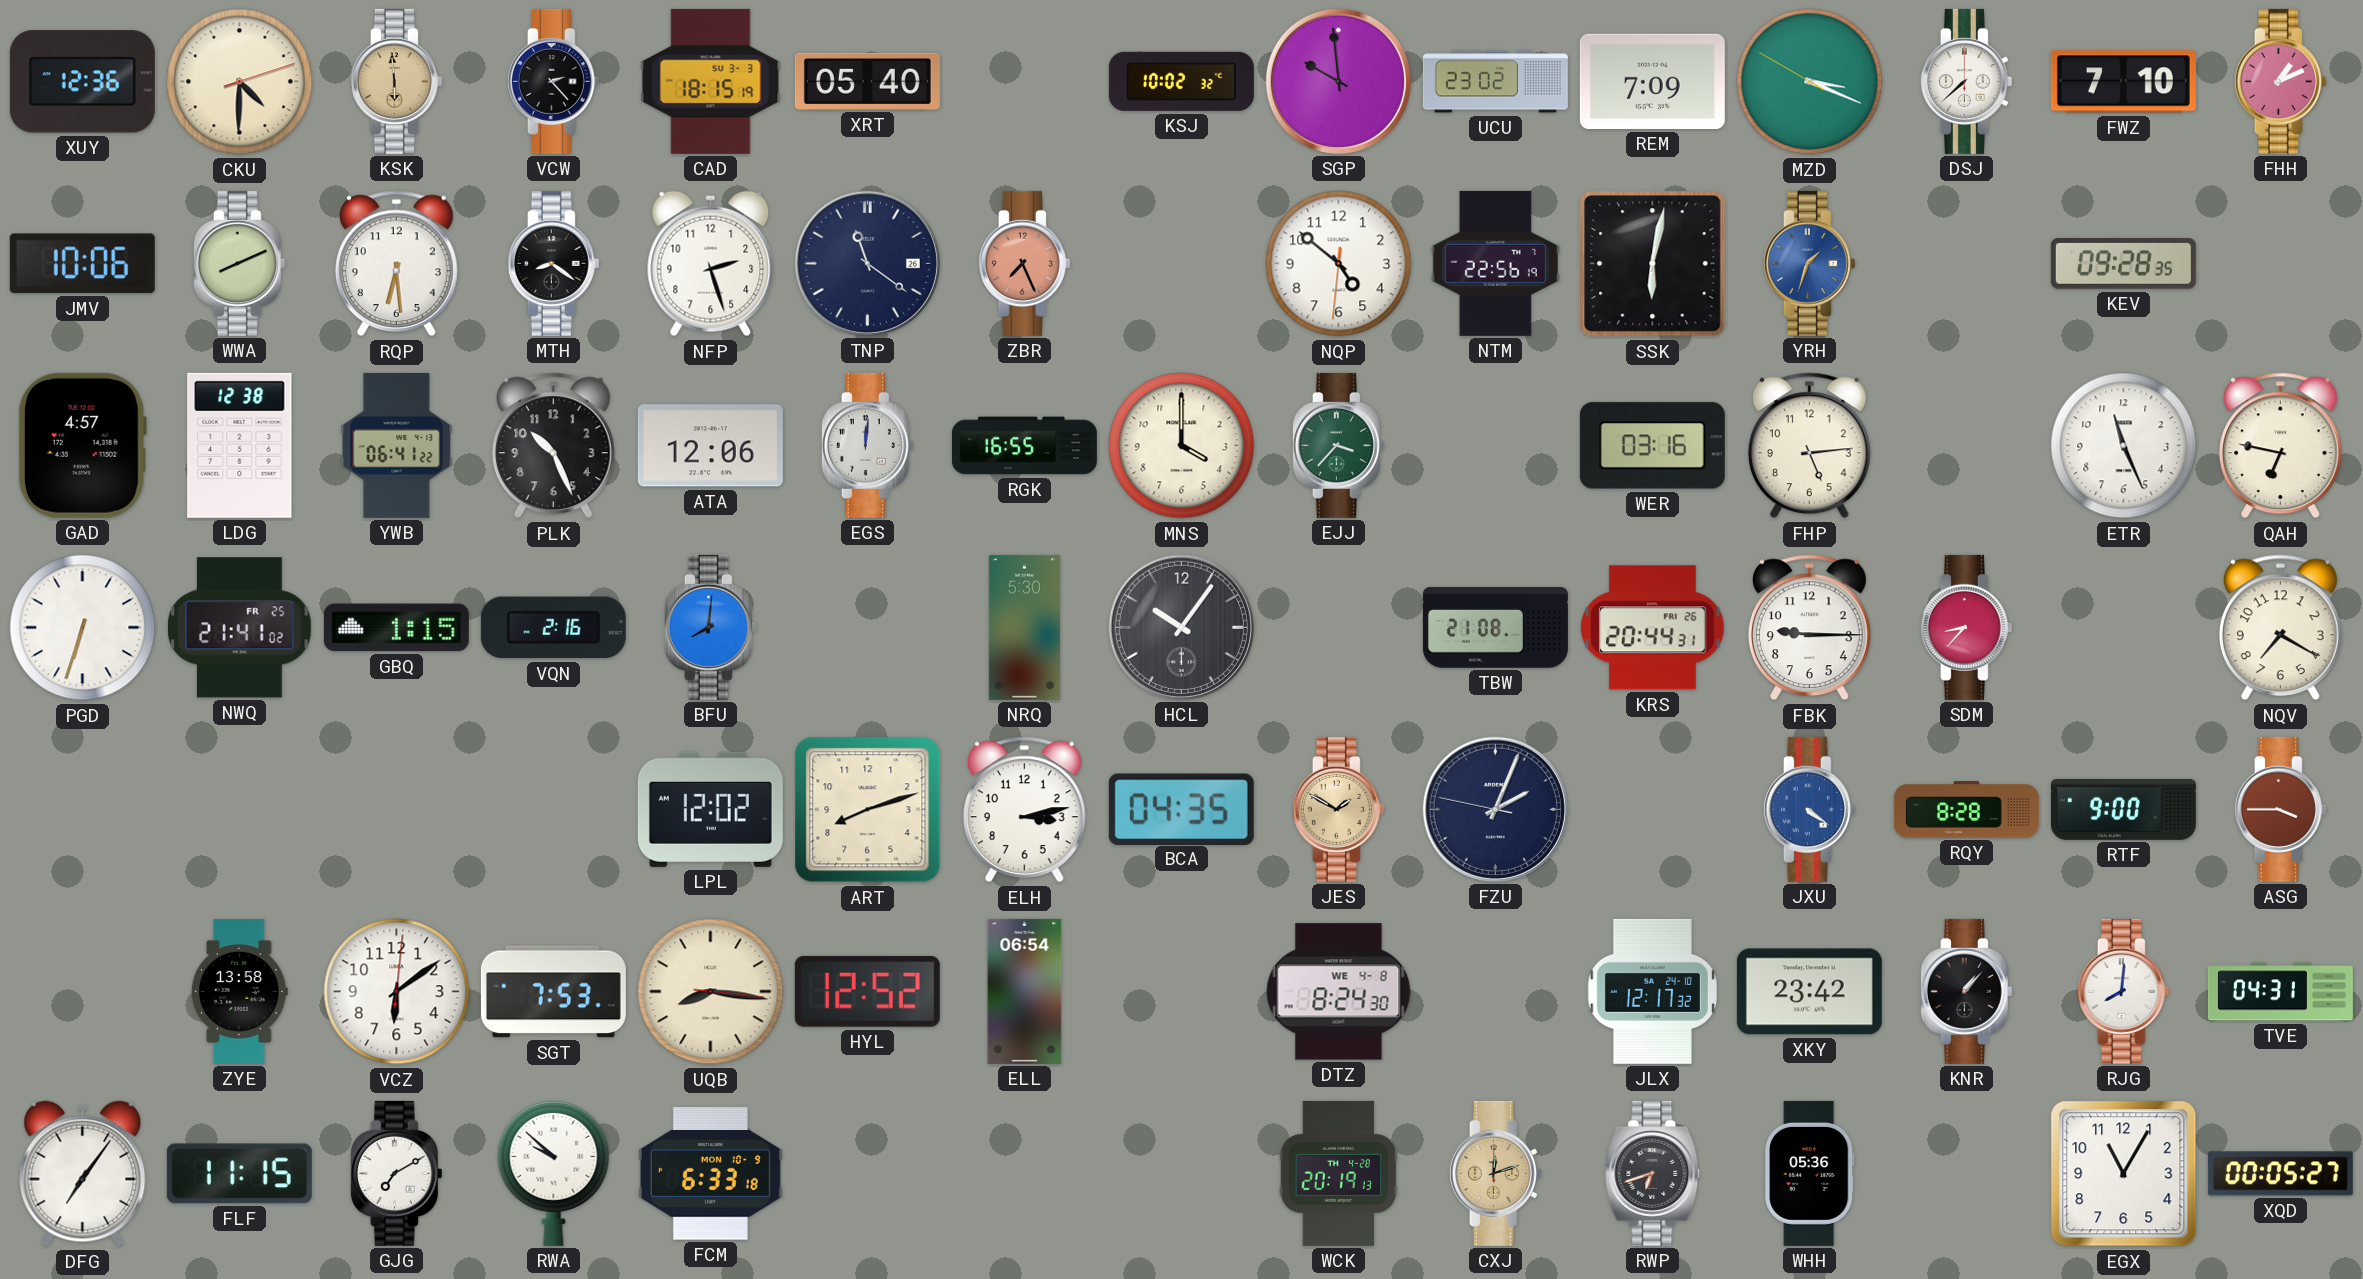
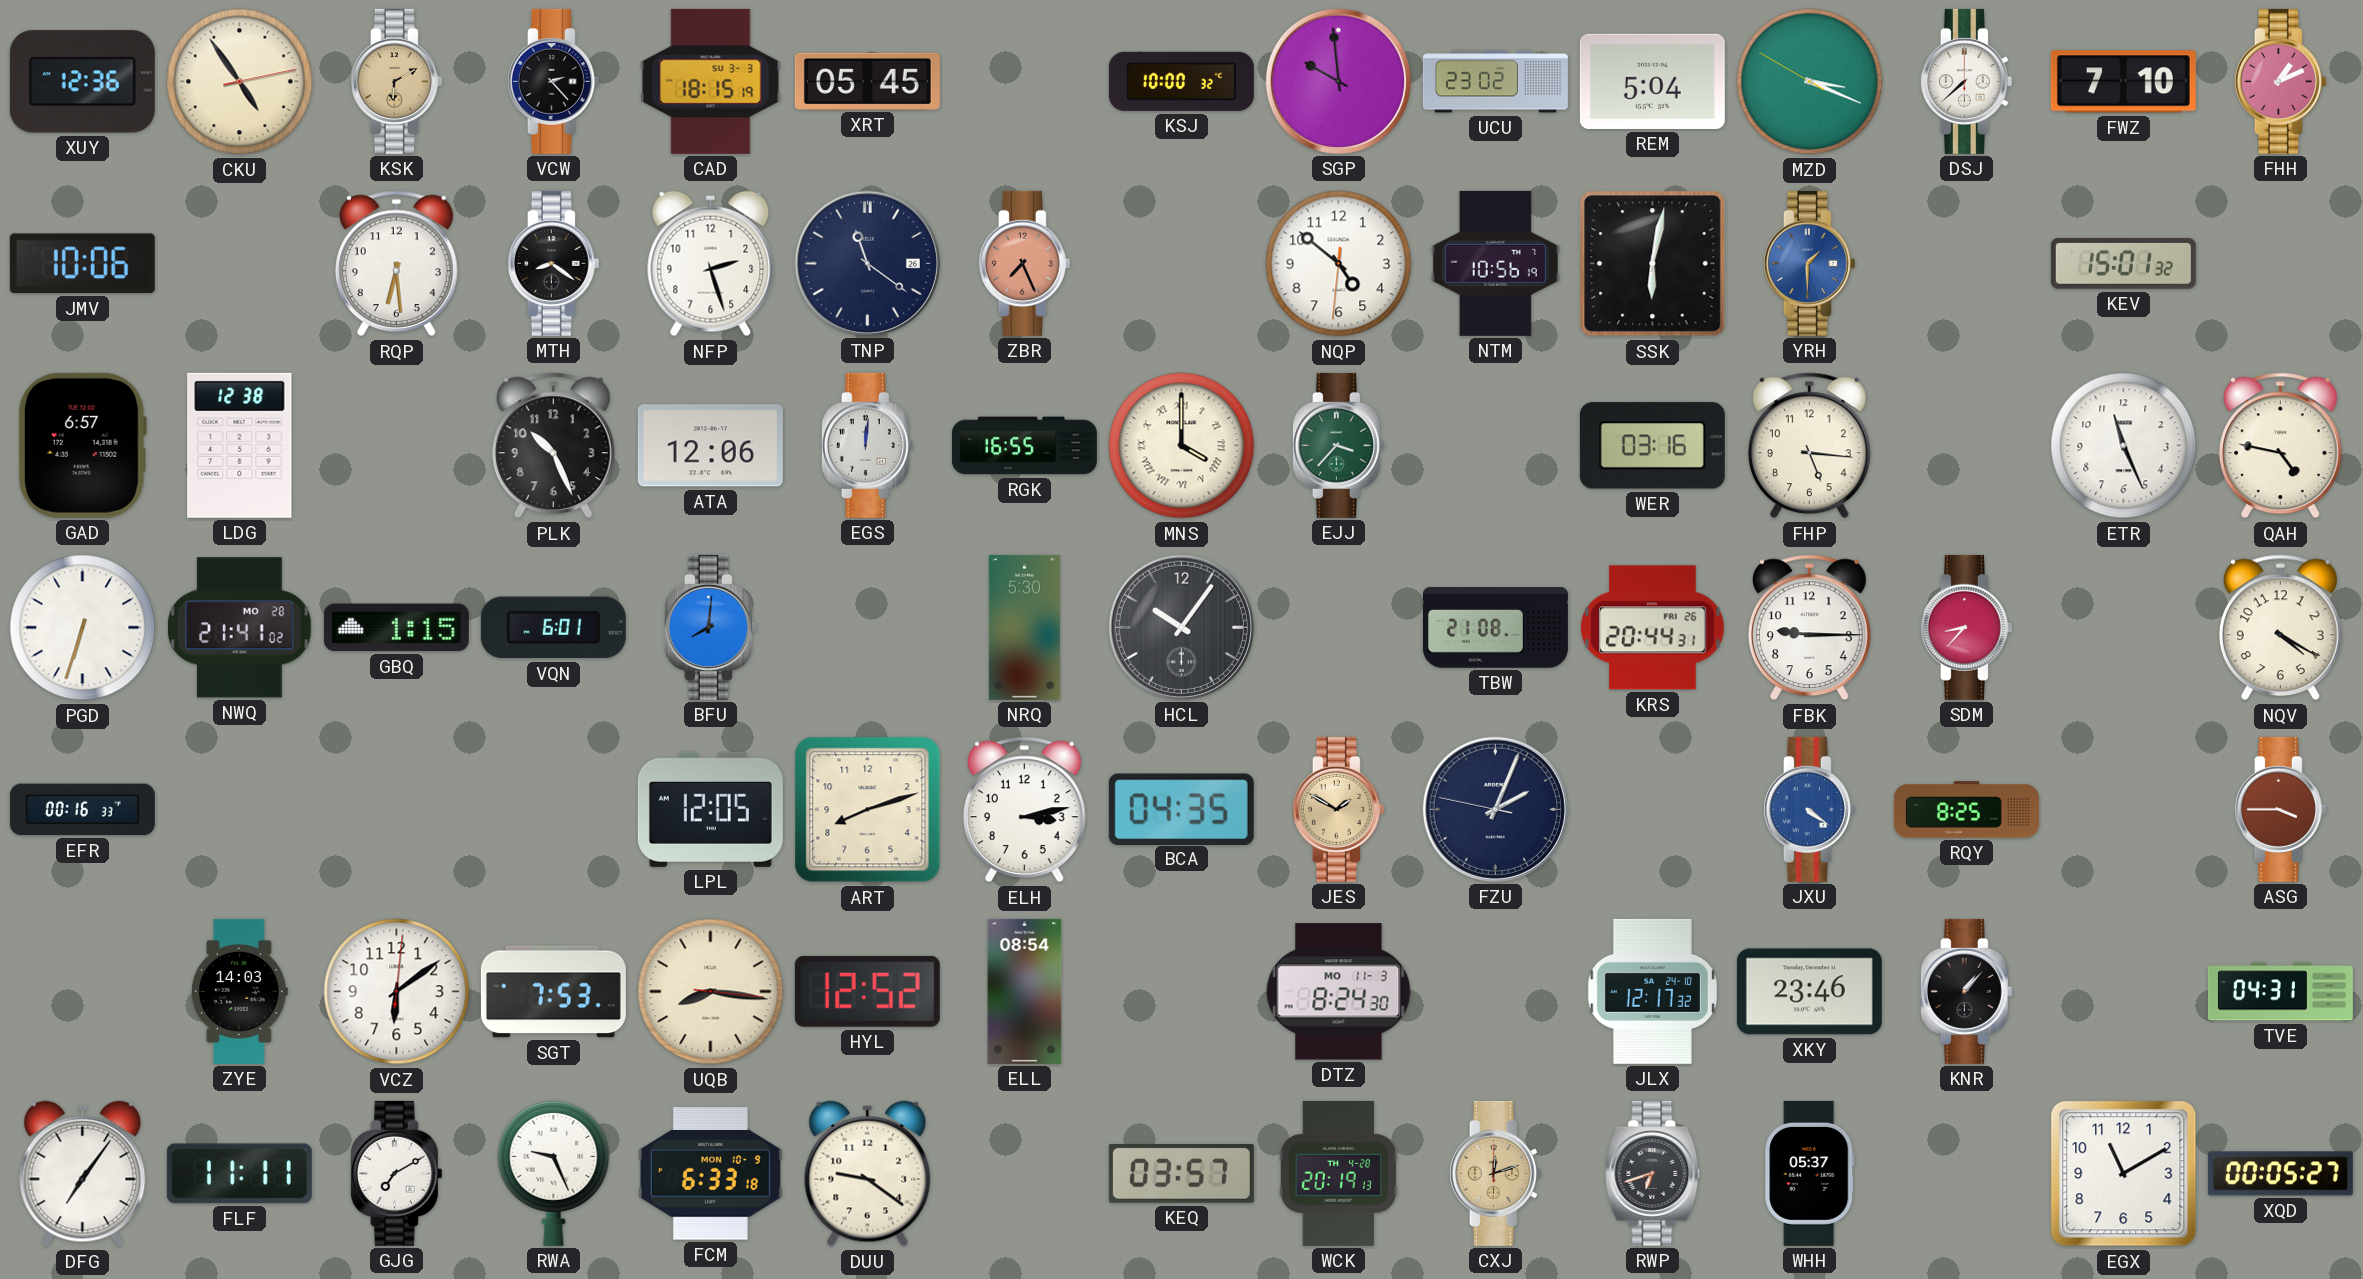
CKU: 4:30 -> 4:54
KSK: 5:59 -> 6:10
XRT: 05:40 -> 05:45
KSJ: 10:02 -> 10:00
REM: 7:09 -> 5:04
WWA: 8:11 -> none
NTM: 22:56 -> 10:56
YRH: 1:33 -> 1:30
KEV: 09:28 -> 15:01
GAD: 4:57 -> 6:57
YWB: 06:41 -> none
MNS numerals: Arabic -> Roman
FHP: 5:14 -> 5:16
QAH: 6:47 -> 4:47
NWQ date: FR 25 -> MO 28
VQN: 2:16 -> 6:01
NQV: 7:20 -> 4:20
EFR: none -> 00:16
LPL: 12:02 -> 12:05
RQY: 8:28 -> 8:25
RTF: 9:00 -> none
ZYE: 13:58 -> 14:03
ELL: 06:54 -> 08:54
DTZ date: WE 4-8 -> MO 11-3
XKY: 23:42 -> 23:46
RJG: 8:01 -> none
FLF: 11:15 -> 11:11
RWA: 9:52 -> 9:26
DUU: none -> 9:21
KEQ: none -> 03:57
WHH: 05:36 -> 05:37
EGX: 11:05 -> 11:10
